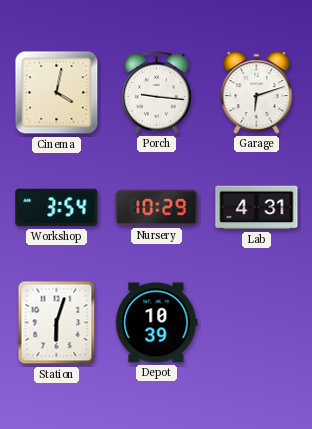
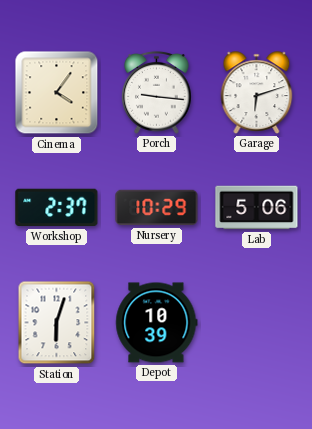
Cinema: 4:02 -> 4:06
Workshop: 3:54 -> 2:37
Lab: 4:31 -> 5:06
